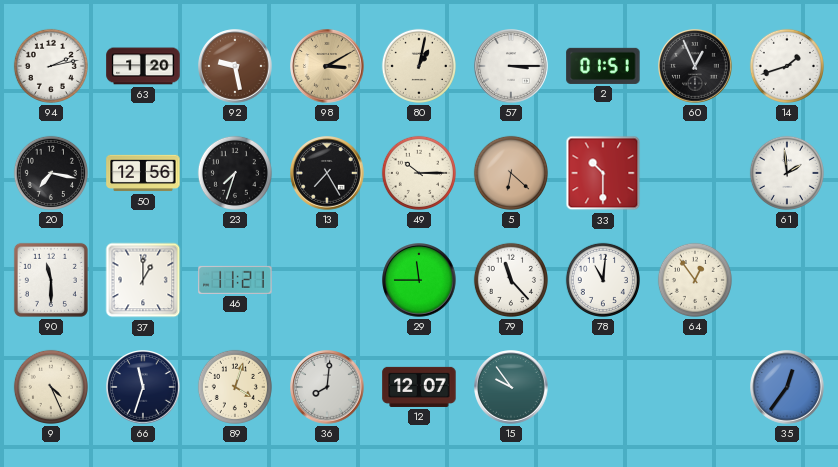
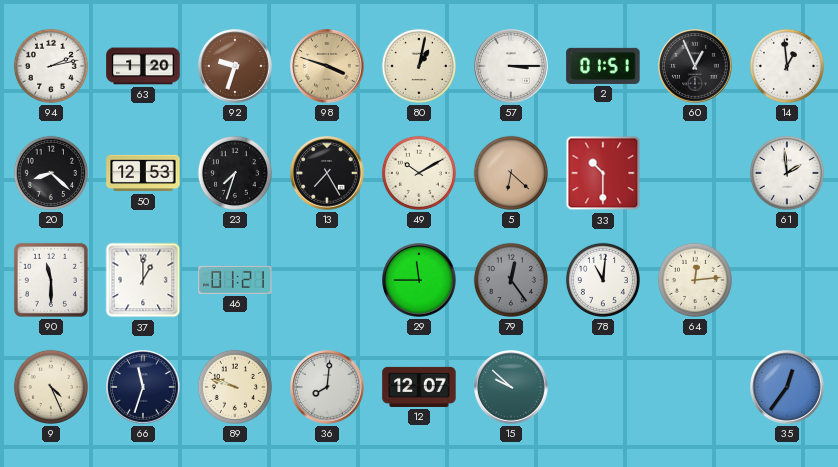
92: 9:28 -> 9:33
98: 3:10 -> 3:48
14: 1:42 -> 12:59
20: 7:17 -> 8:22
50: 12:56 -> 12:53
49: 10:15 -> 10:10
46: 11:21 -> 01:21
79: 11:23 -> 12:24
79 dial: white -> grey
64: 12:54 -> 12:14
89: 4:03 -> 9:48
15: 9:54 -> 9:52
